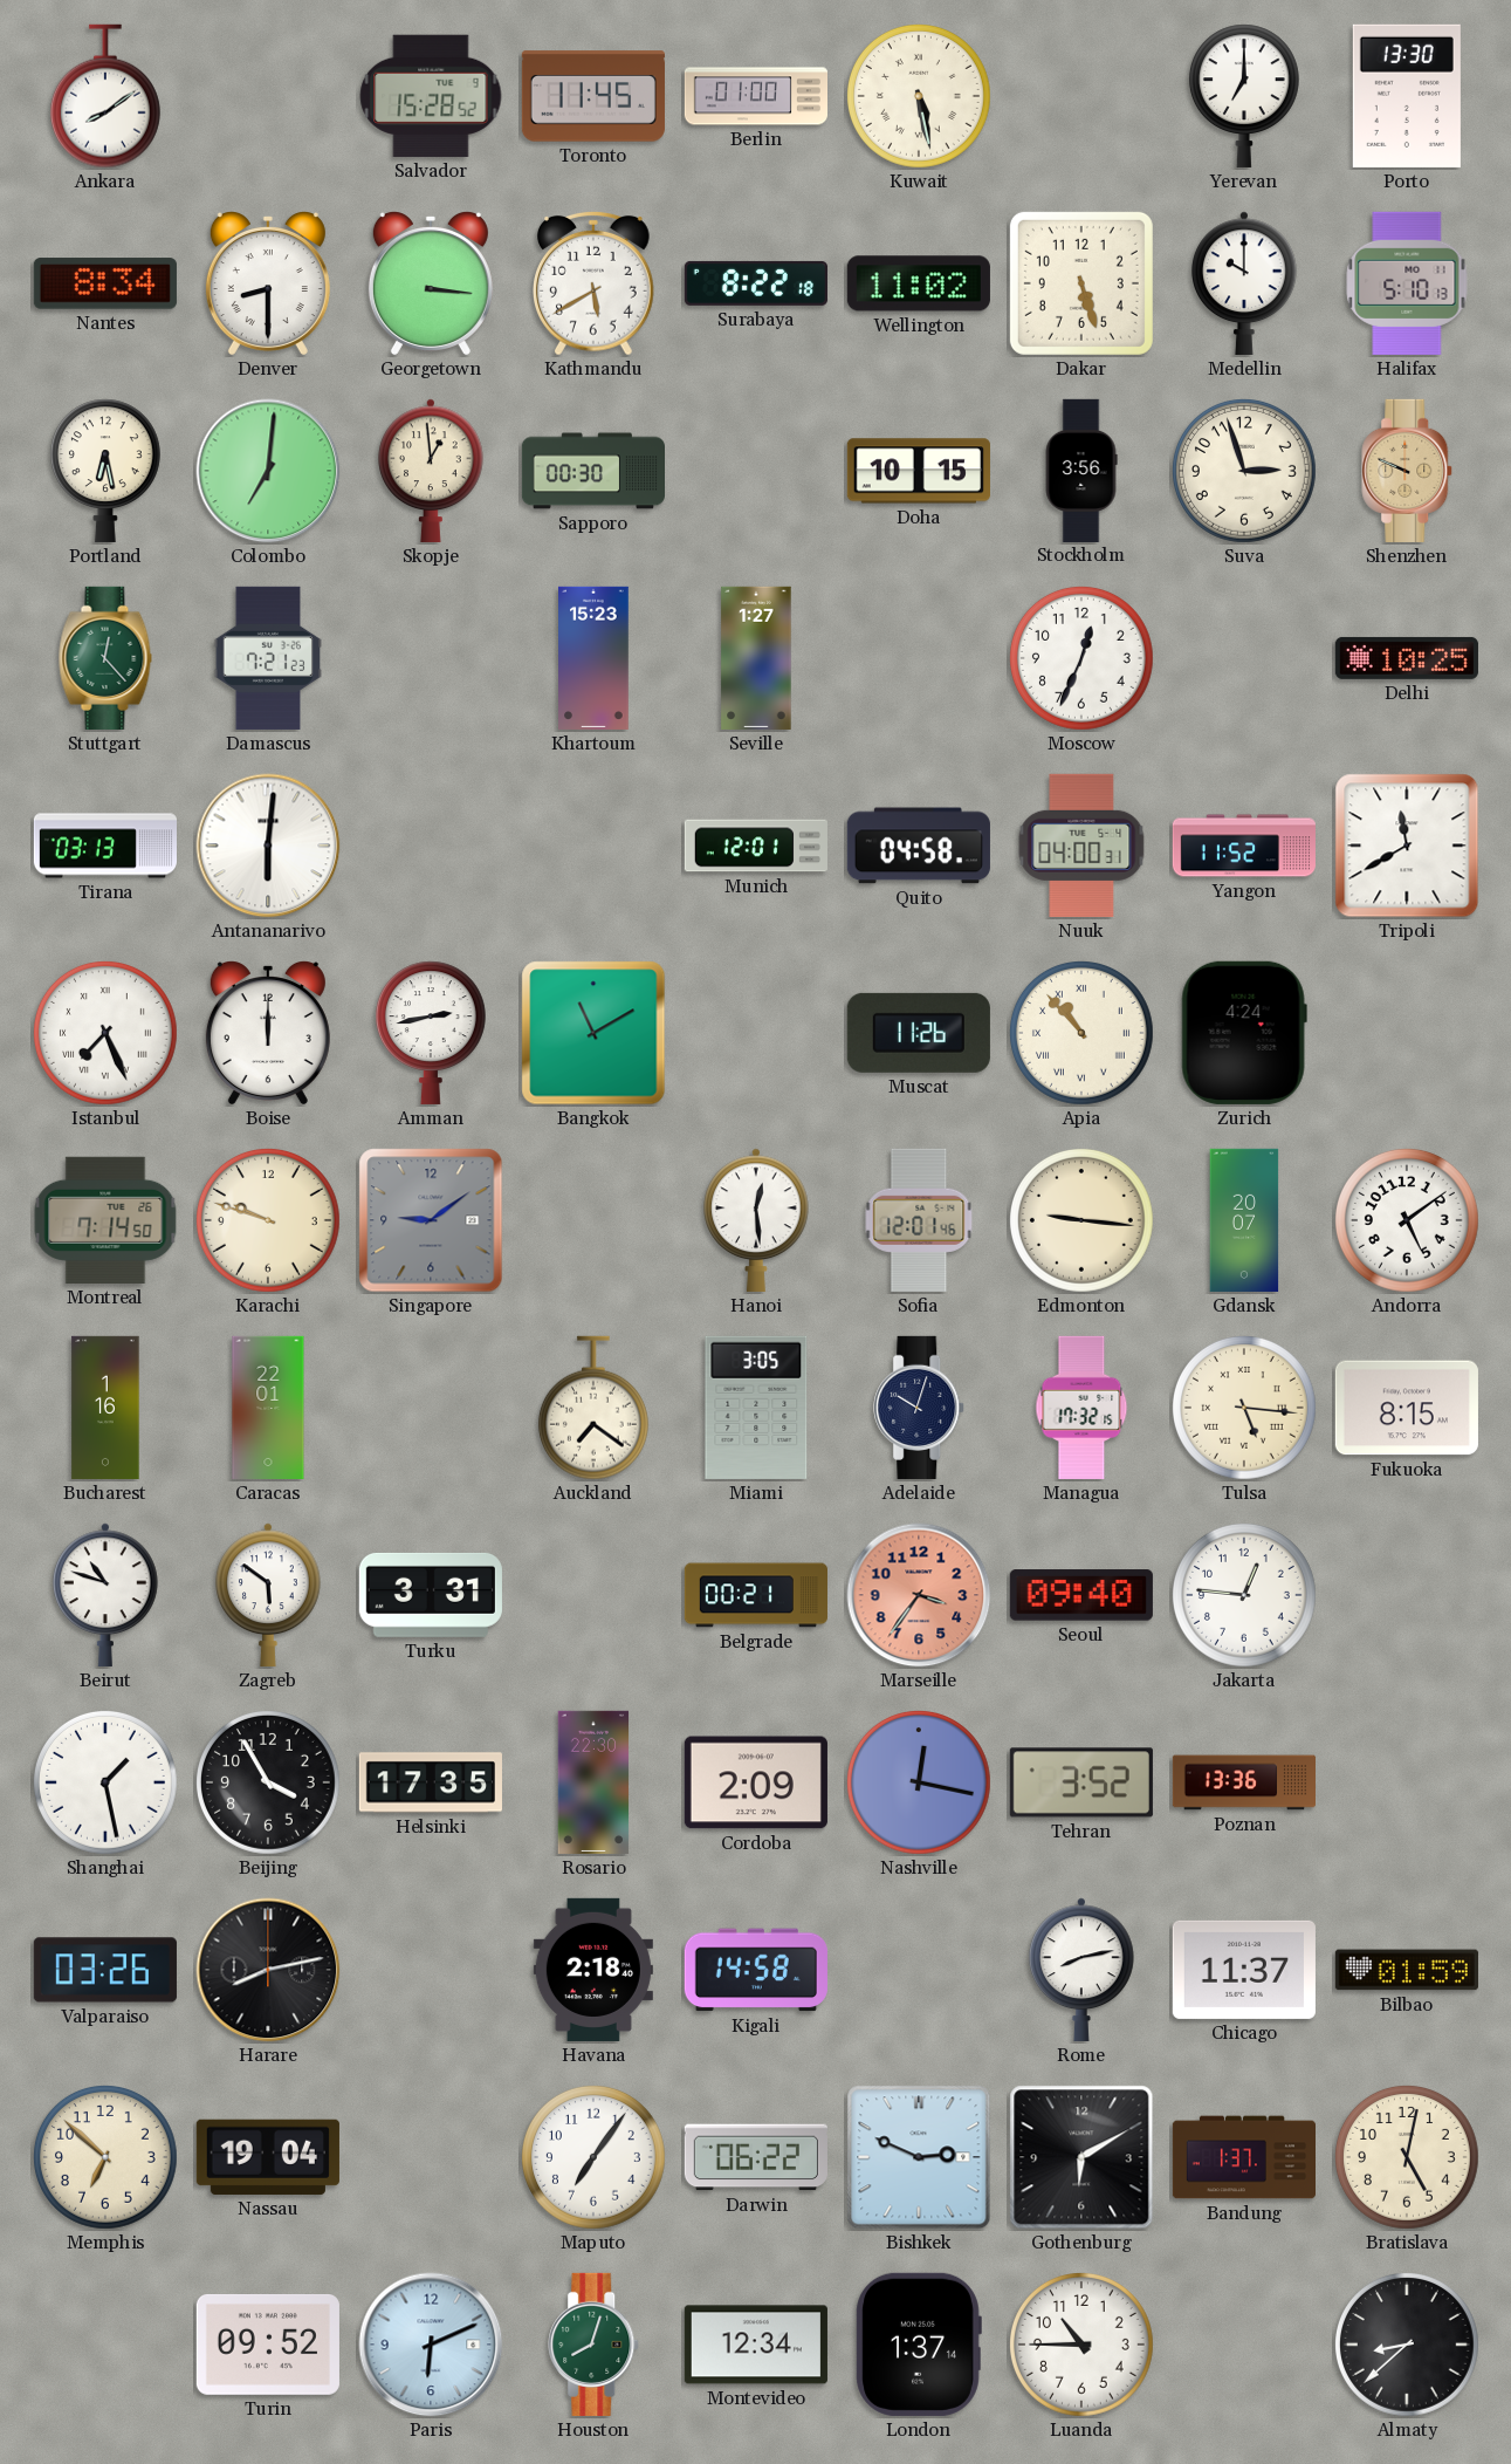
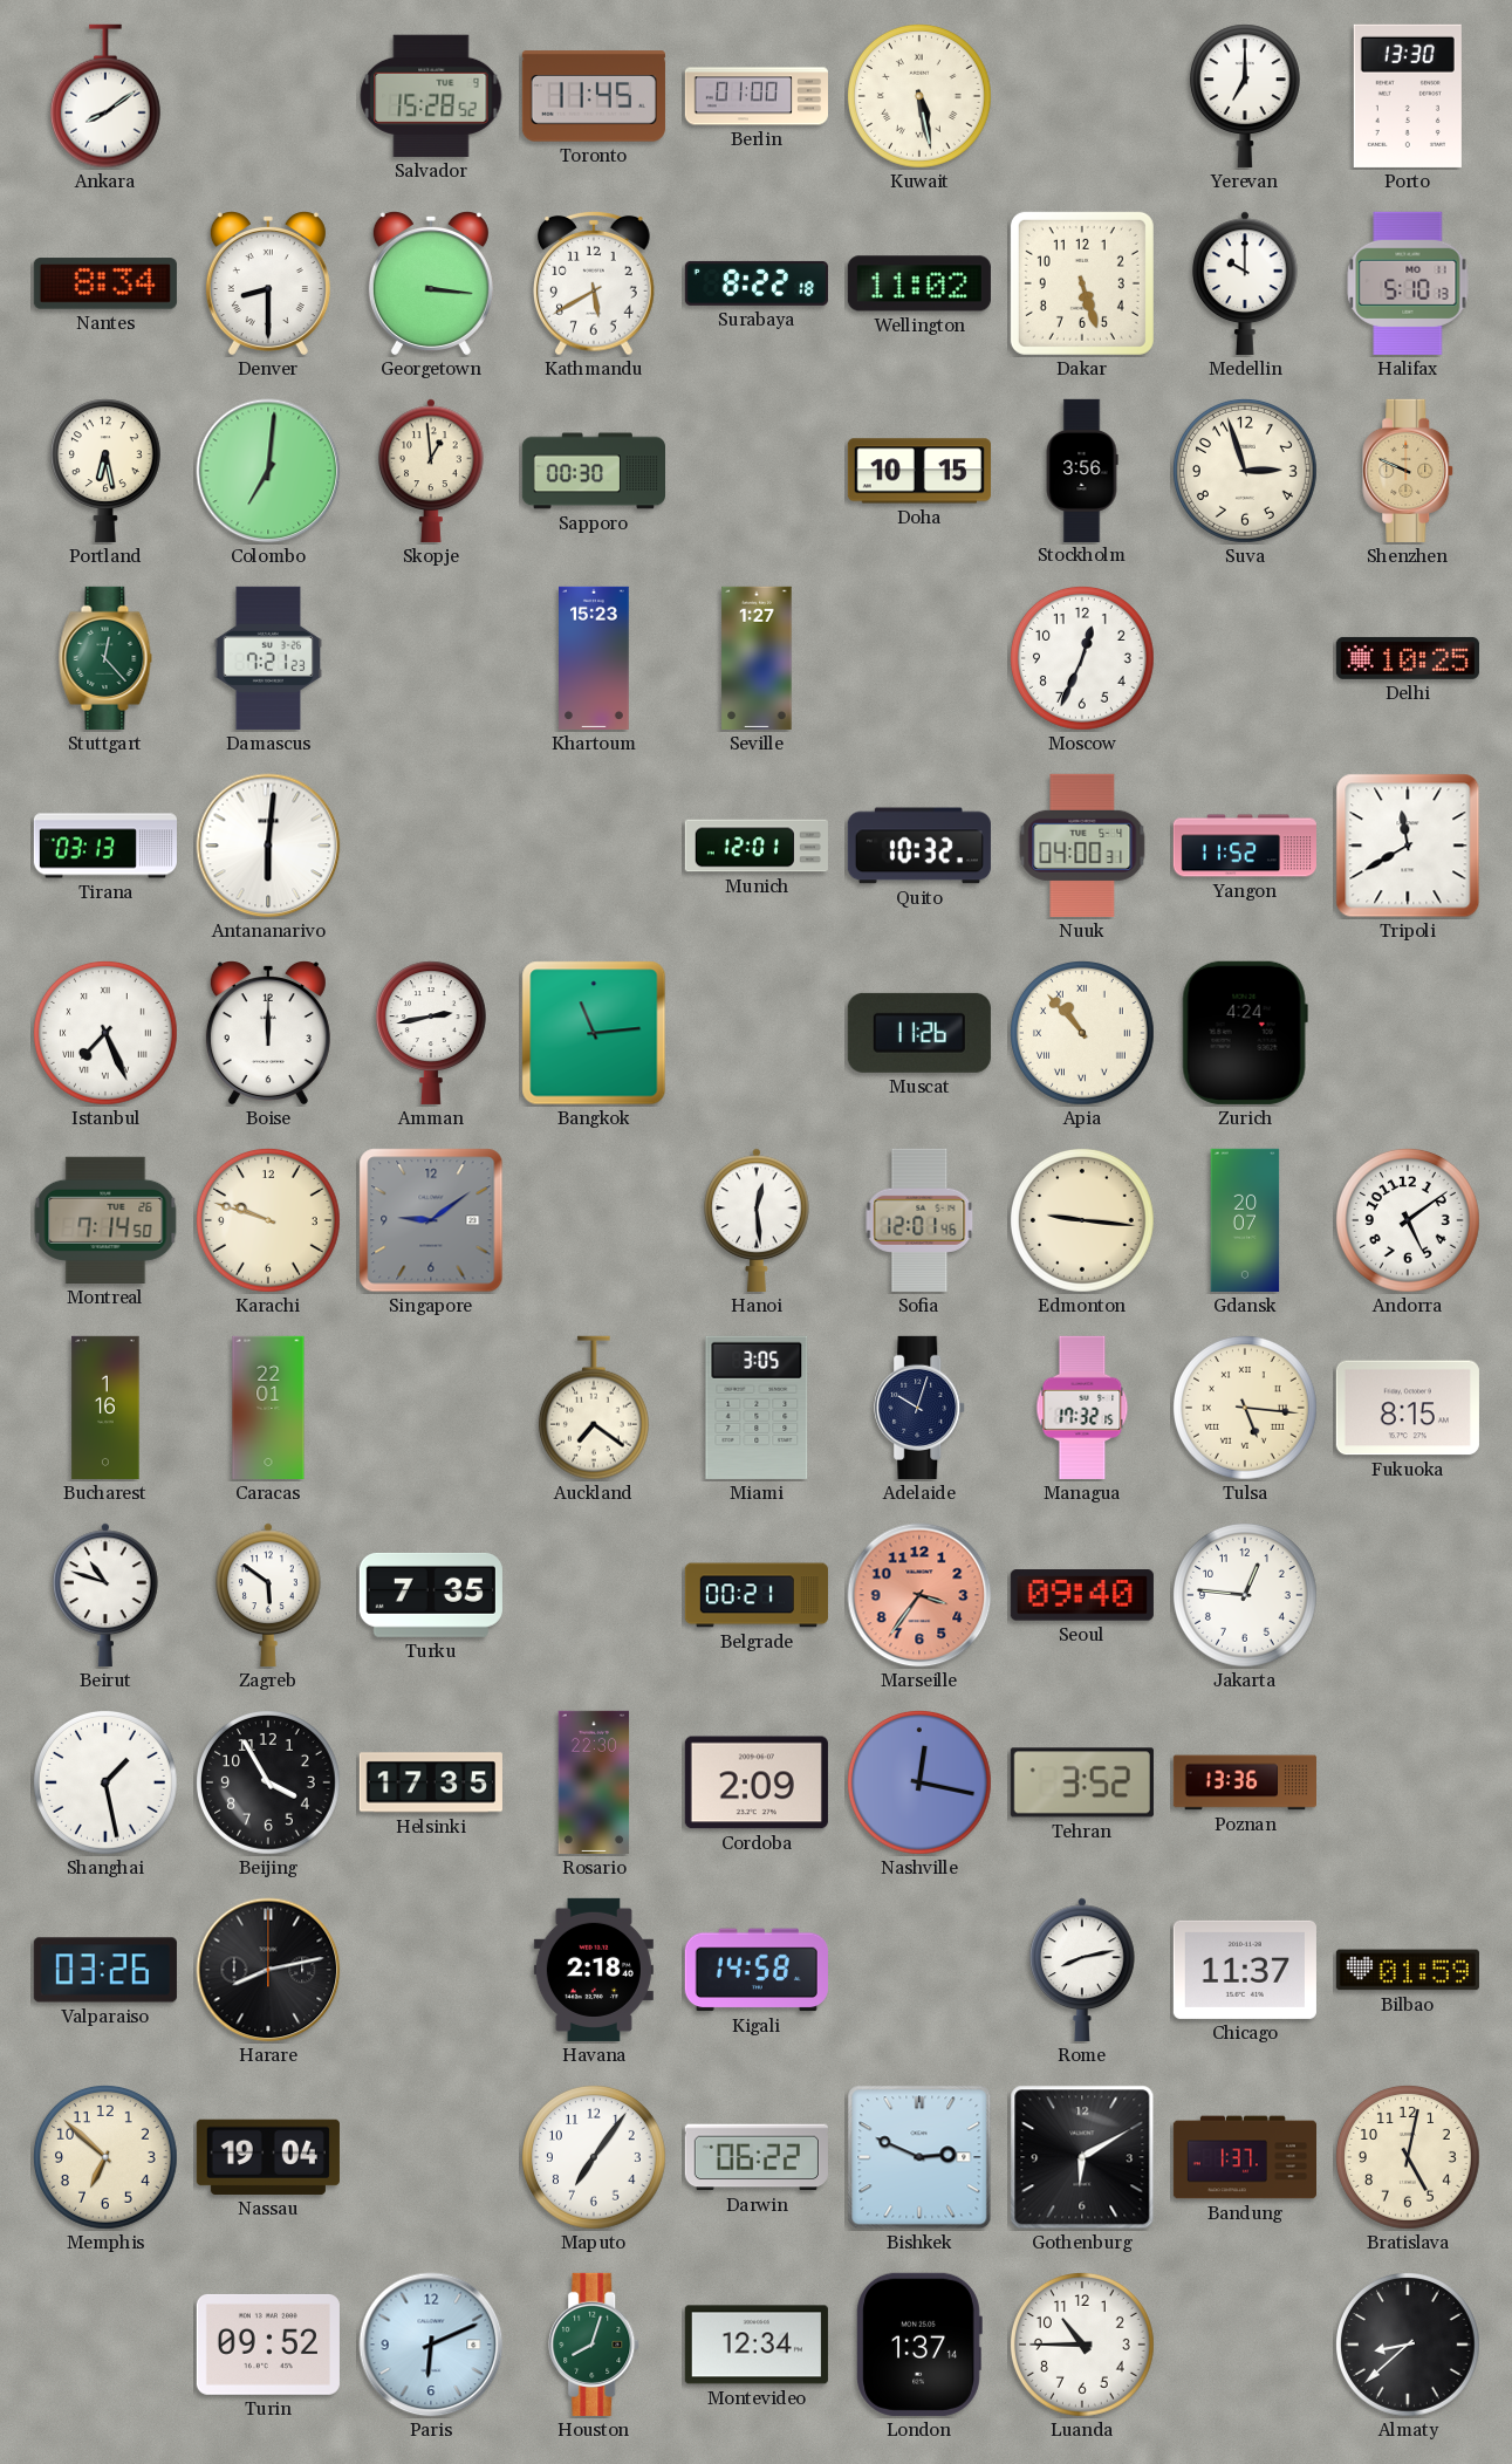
Quito: 04:58 -> 10:32
Bangkok: 11:10 -> 11:14
Turku: 3:31 -> 7:35
